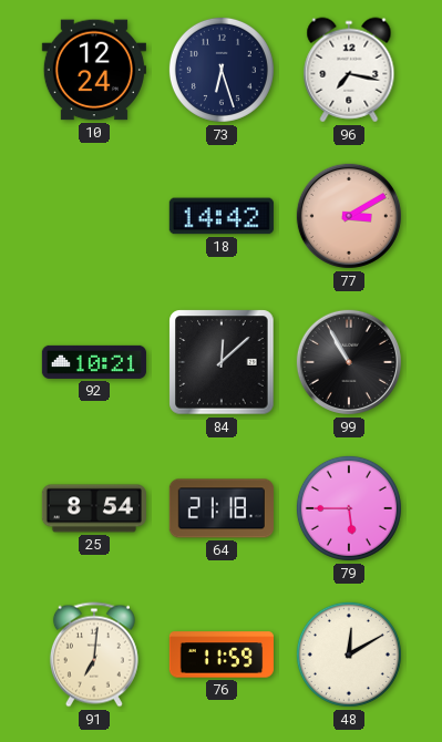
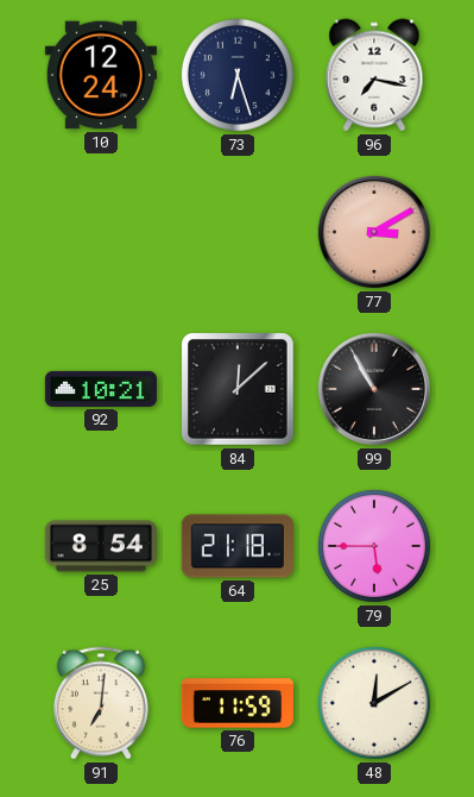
18: 14:42 -> none
